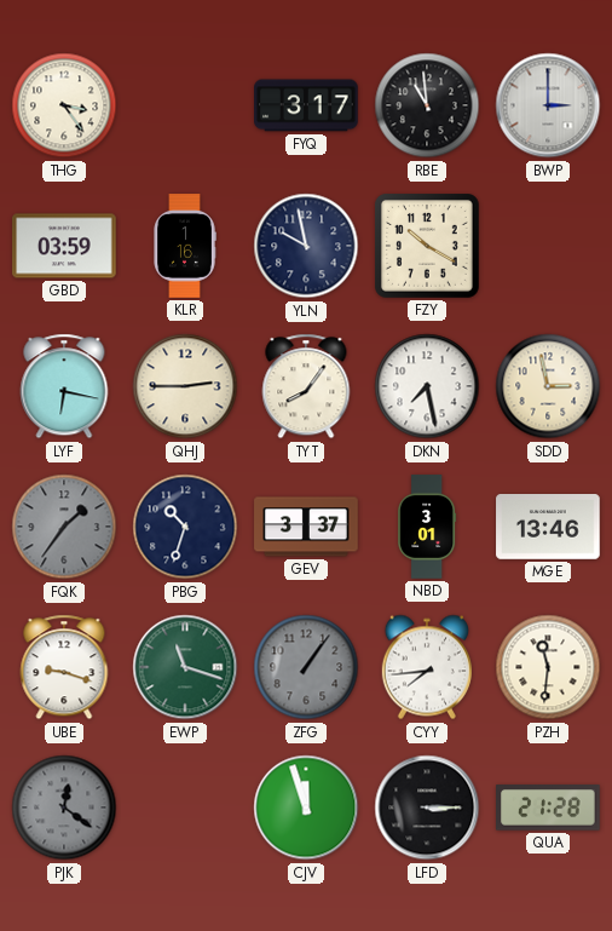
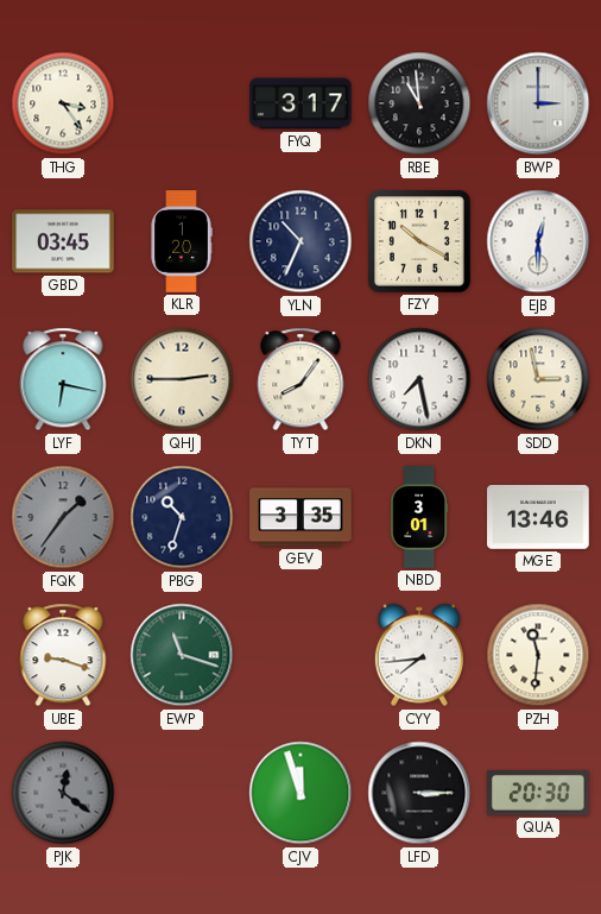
GBD: 03:59 -> 03:45
KLR: 1:16 -> 1:20
YLN: 9:58 -> 10:34
EJB: none -> 12:30
GEV: 3:37 -> 3:35
ZFG: 1:06 -> none
QUA: 21:28 -> 20:30
